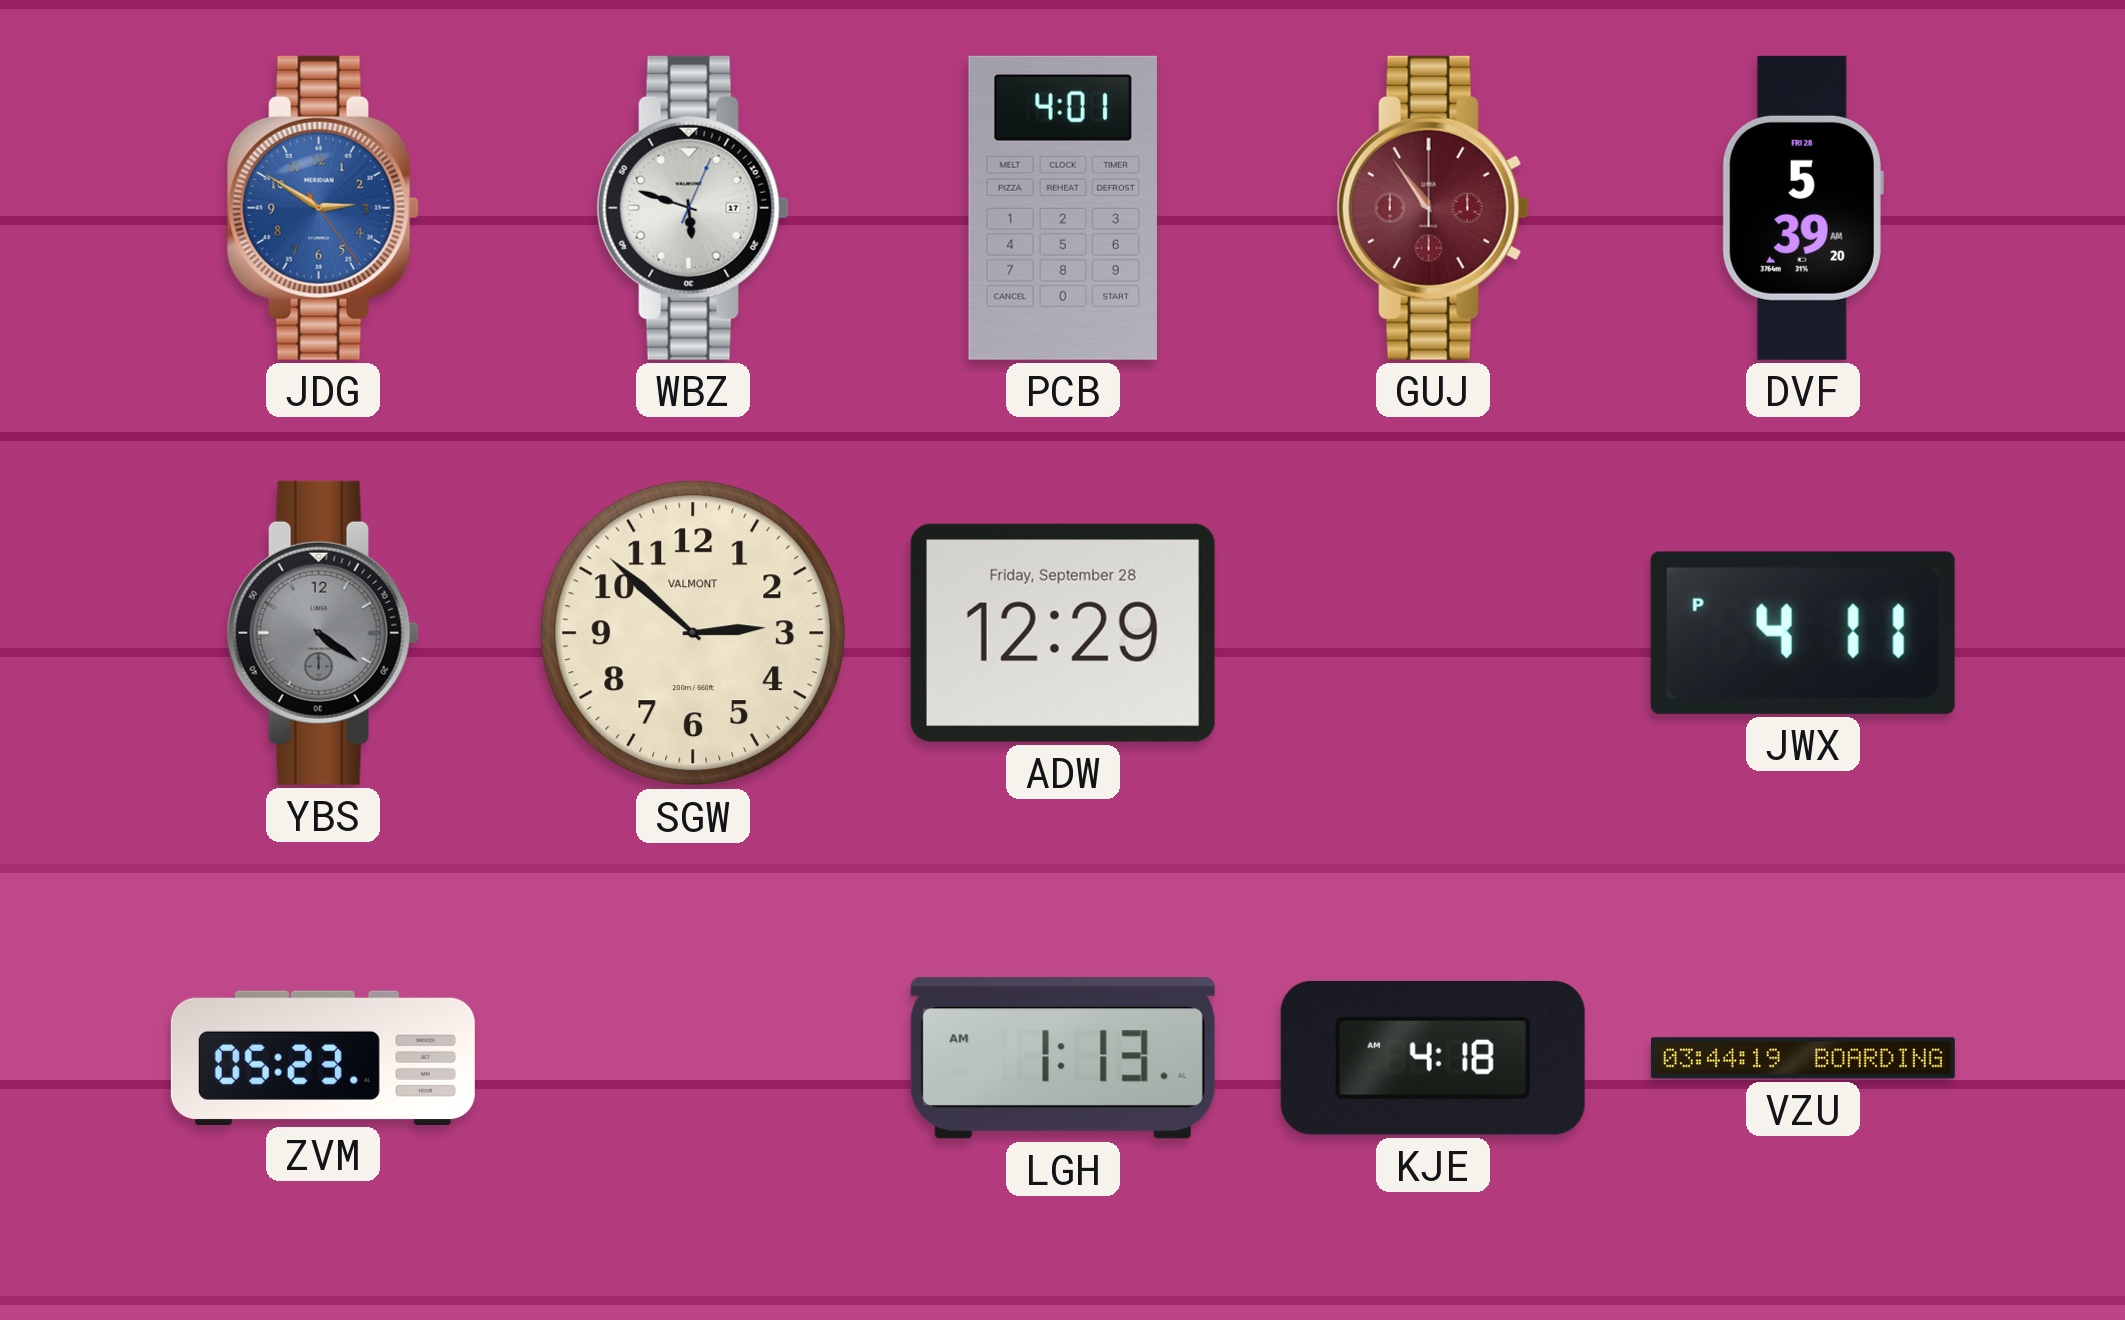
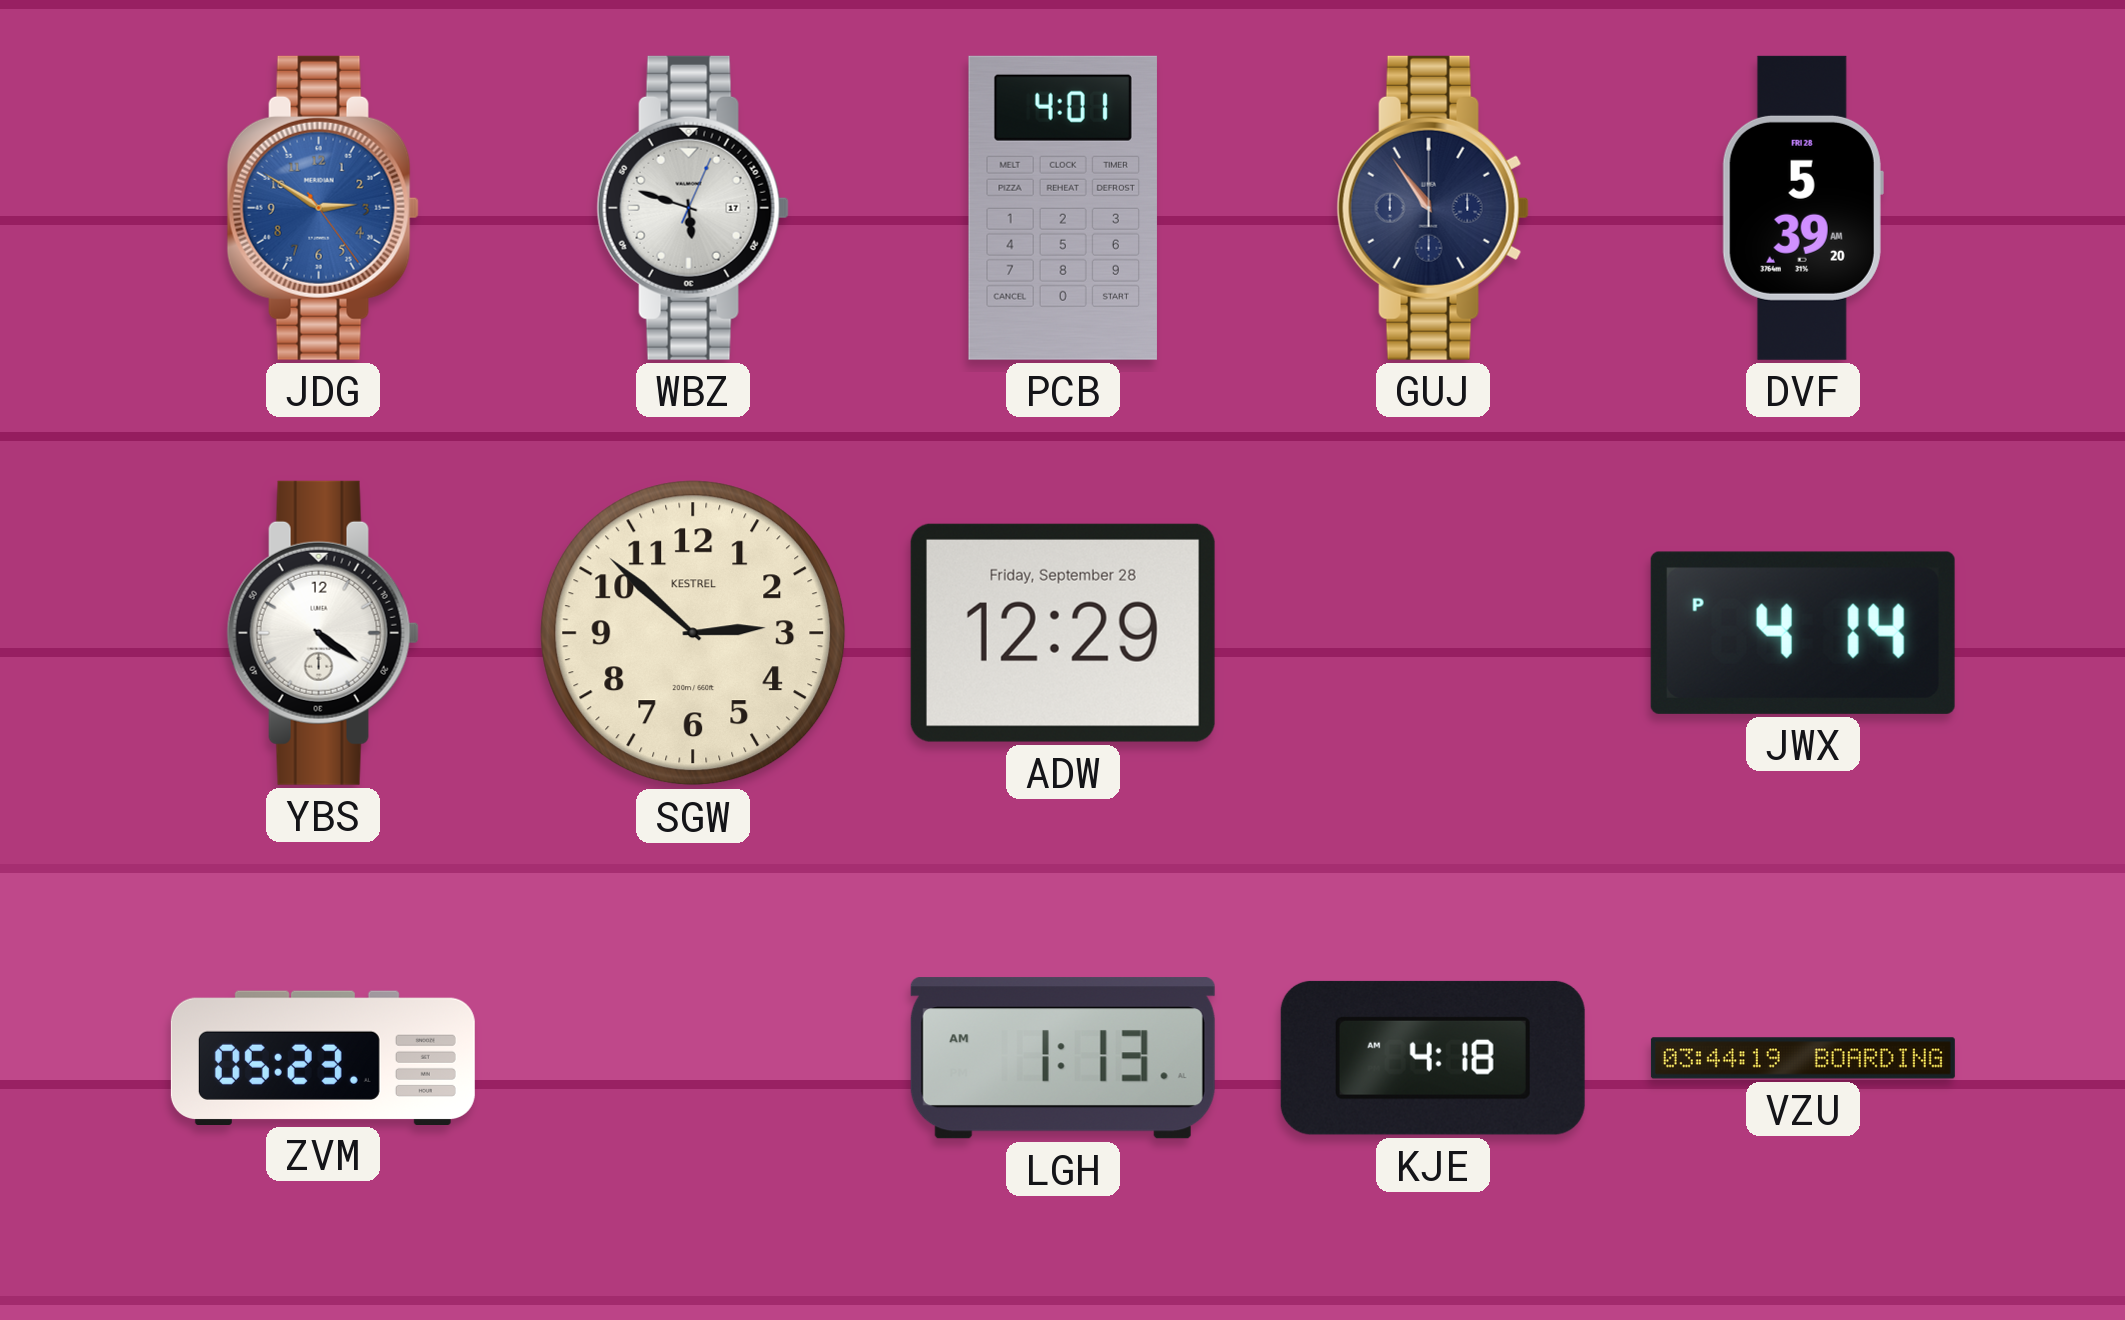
GUJ dial: burgundy -> navy
YBS dial: grey -> white
SGW brand: VALMONT -> KESTREL
JWX: 4:11 -> 4:14
